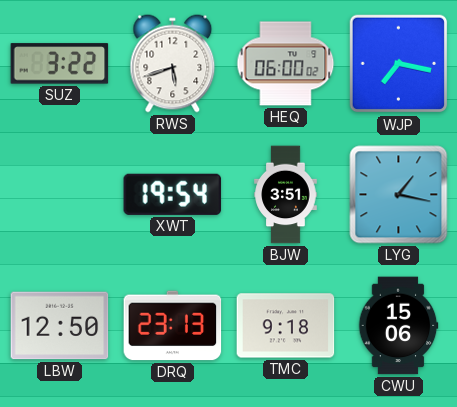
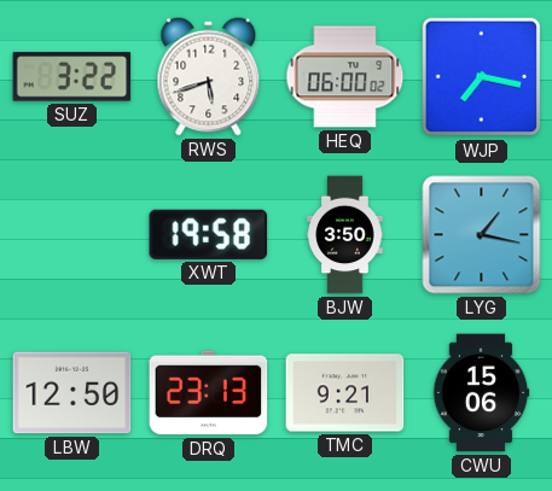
XWT: 19:54 -> 19:58
BJW: 3:51 -> 3:50
TMC: 9:18 -> 9:21
